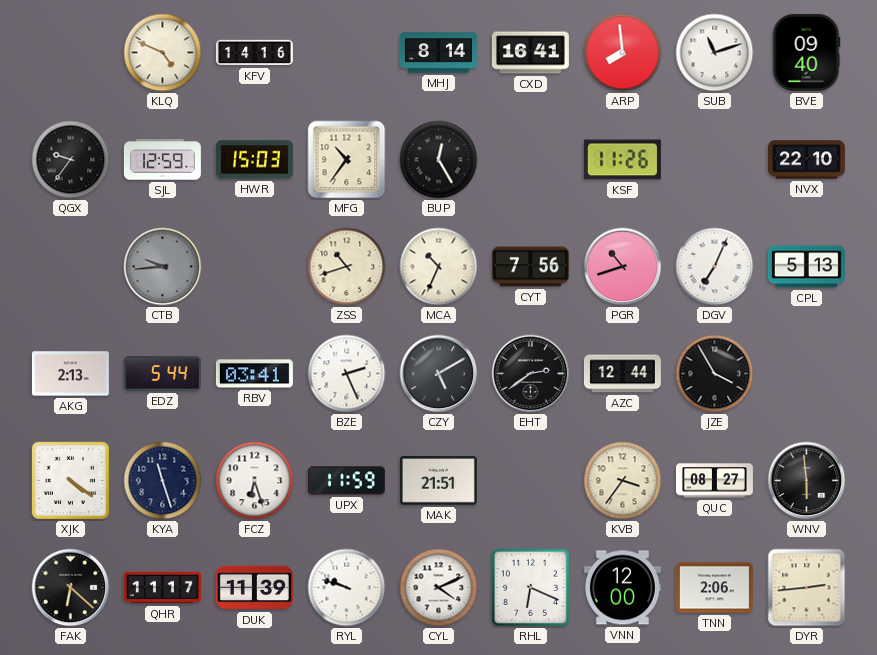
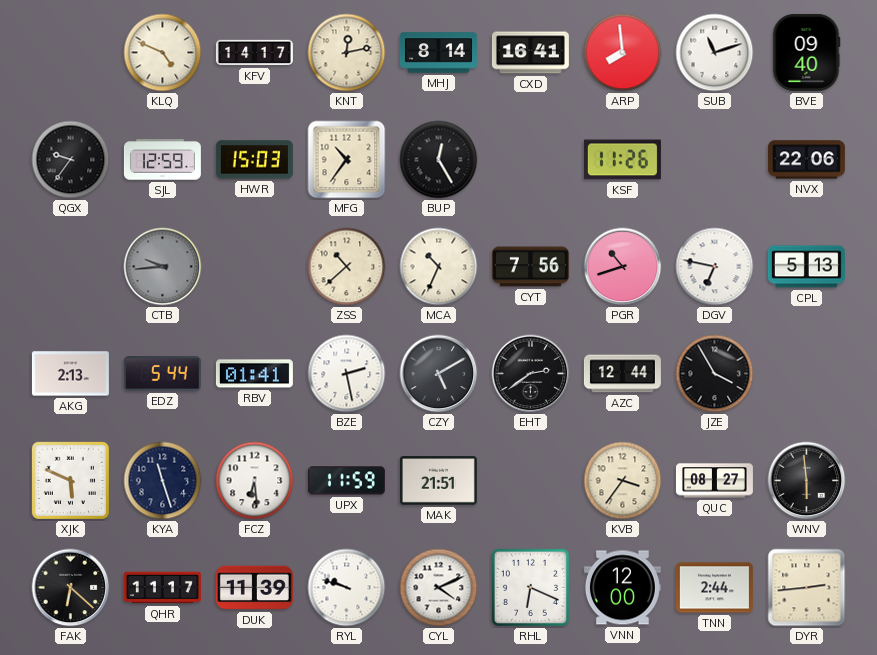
KFV: 14:16 -> 14:17
KNT: none -> 12:13
NVX: 22:10 -> 22:06
ZSS: 10:42 -> 10:38
DGV: 7:04 -> 6:47
RBV: 03:41 -> 01:41
BZE: 2:26 -> 2:28
XJK: 4:21 -> 5:49
FCZ: 6:27 -> 6:29
TNN: 2:06 -> 2:44
